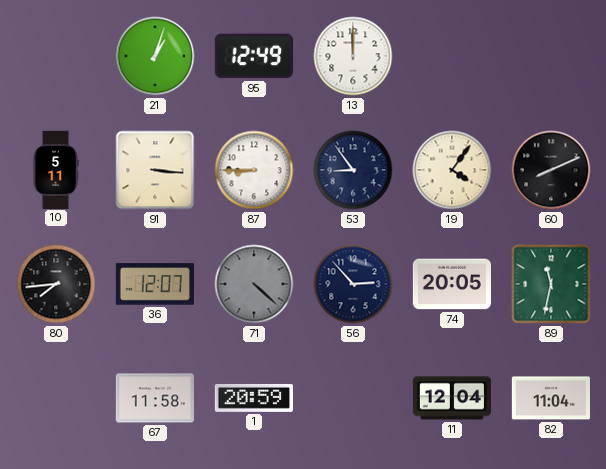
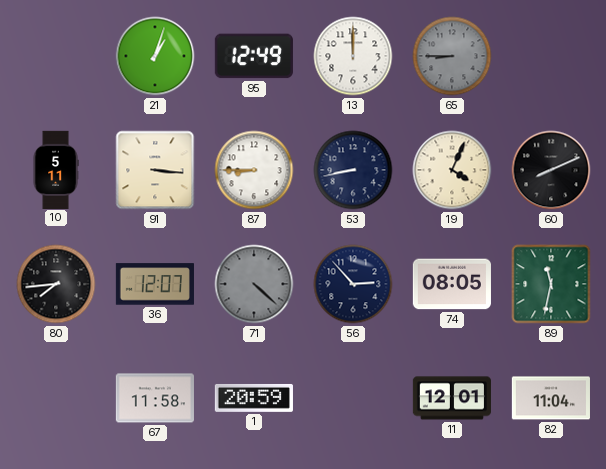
65: none -> 8:45
53: 8:54 -> 8:43
19: 4:06 -> 4:04
74: 20:05 -> 08:05
11: 12:04 -> 12:01
